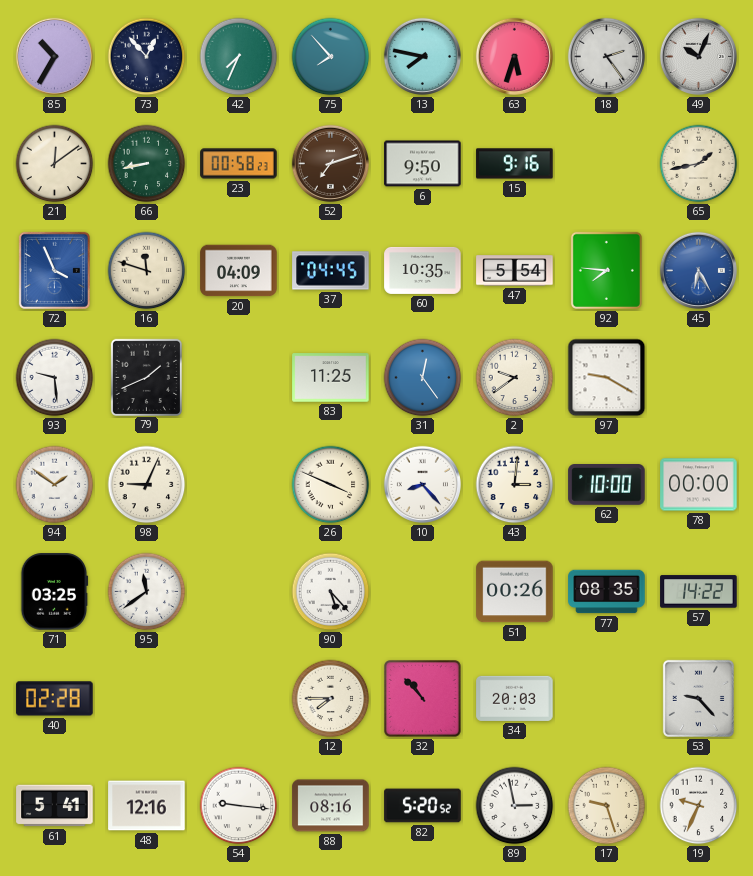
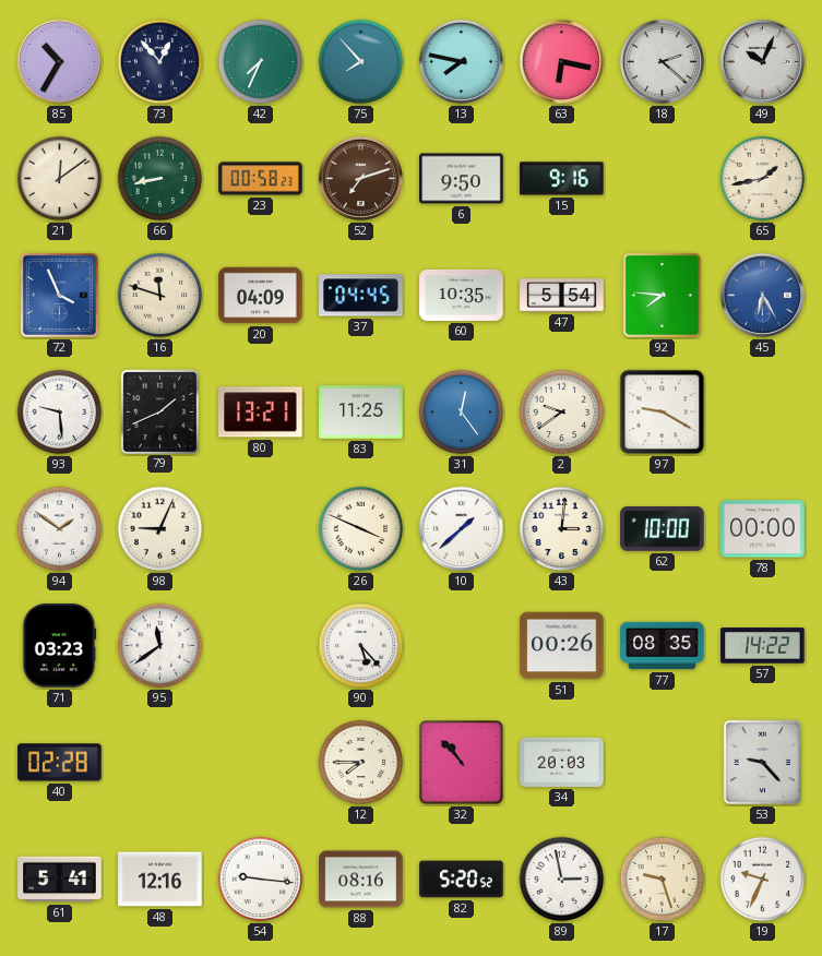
63: 5:33 -> 6:17
18: 2:24 -> 2:22
80: none -> 13:21
10: 8:23 -> 1:38
71: 03:25 -> 03:23
